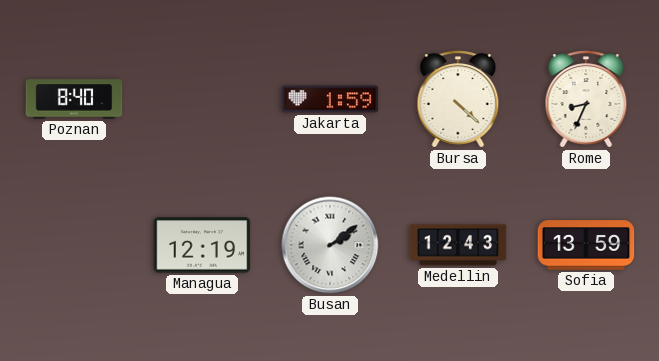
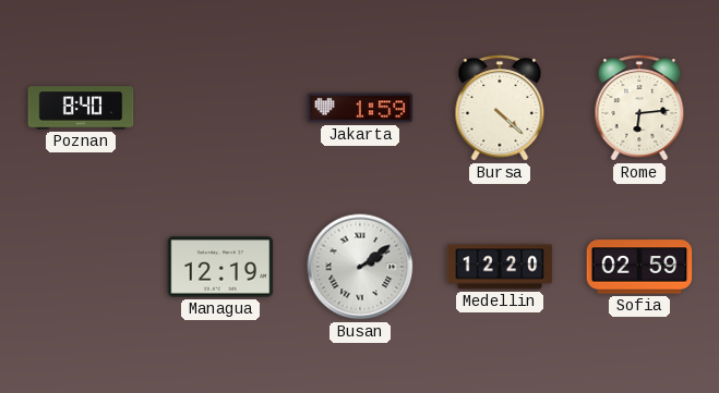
Rome: 8:34 -> 6:14
Medellin: 12:43 -> 12:20
Sofia: 13:59 -> 02:59
